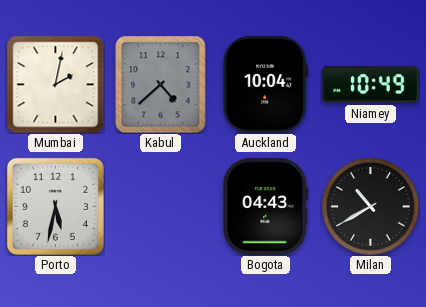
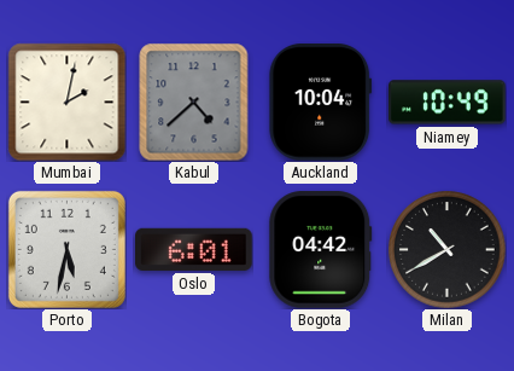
Oslo: none -> 6:01
Bogota: 04:43 -> 04:42
